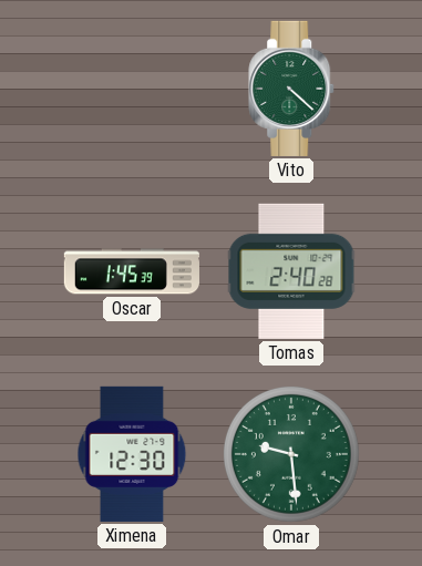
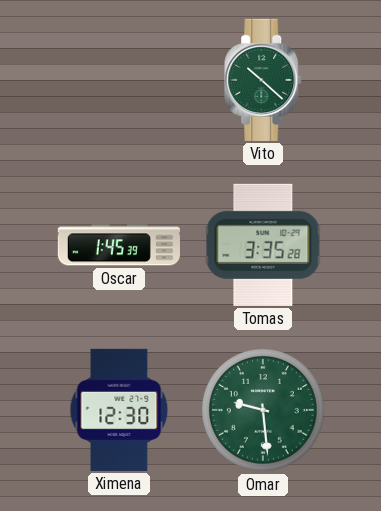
Vito: 4:22 -> 10:22
Tomas: 2:40 -> 3:35
